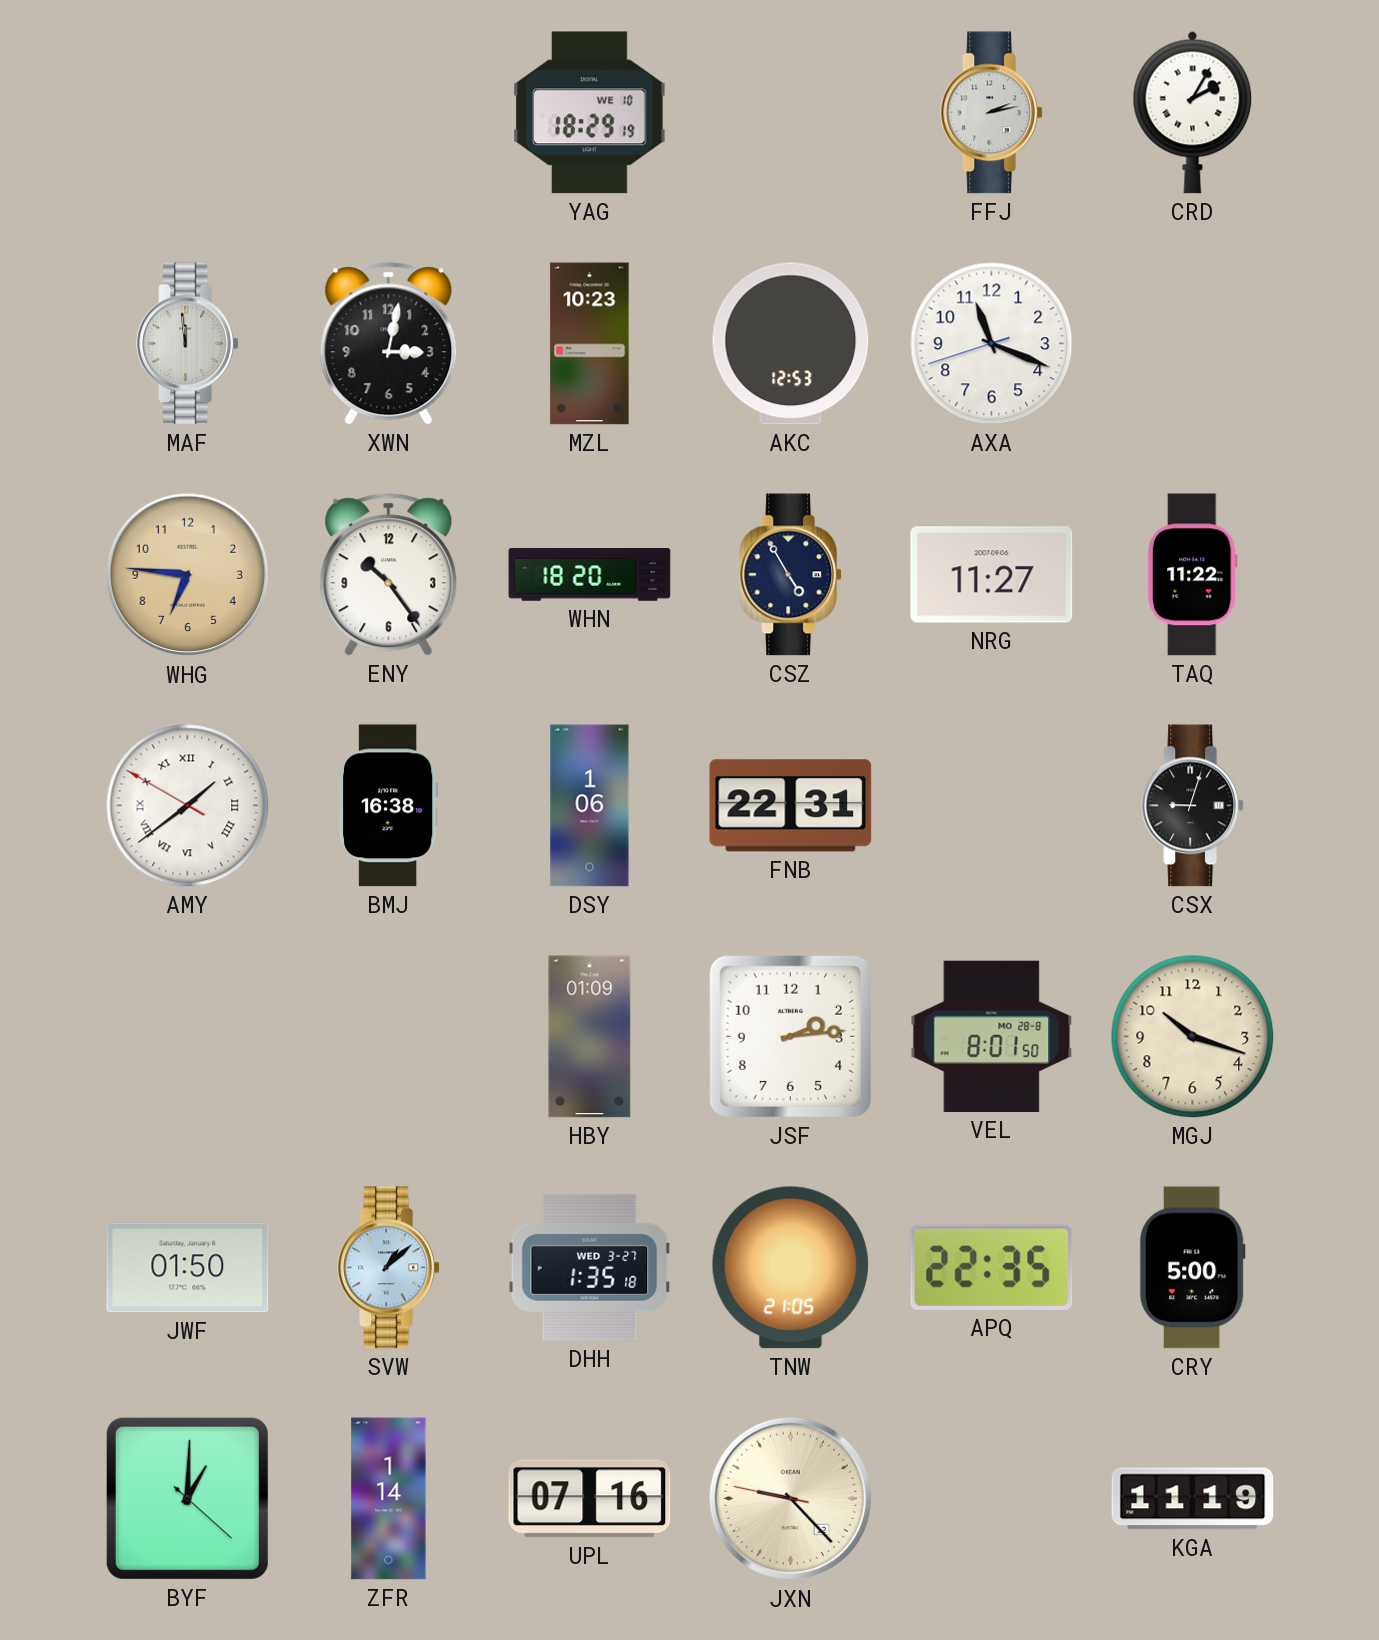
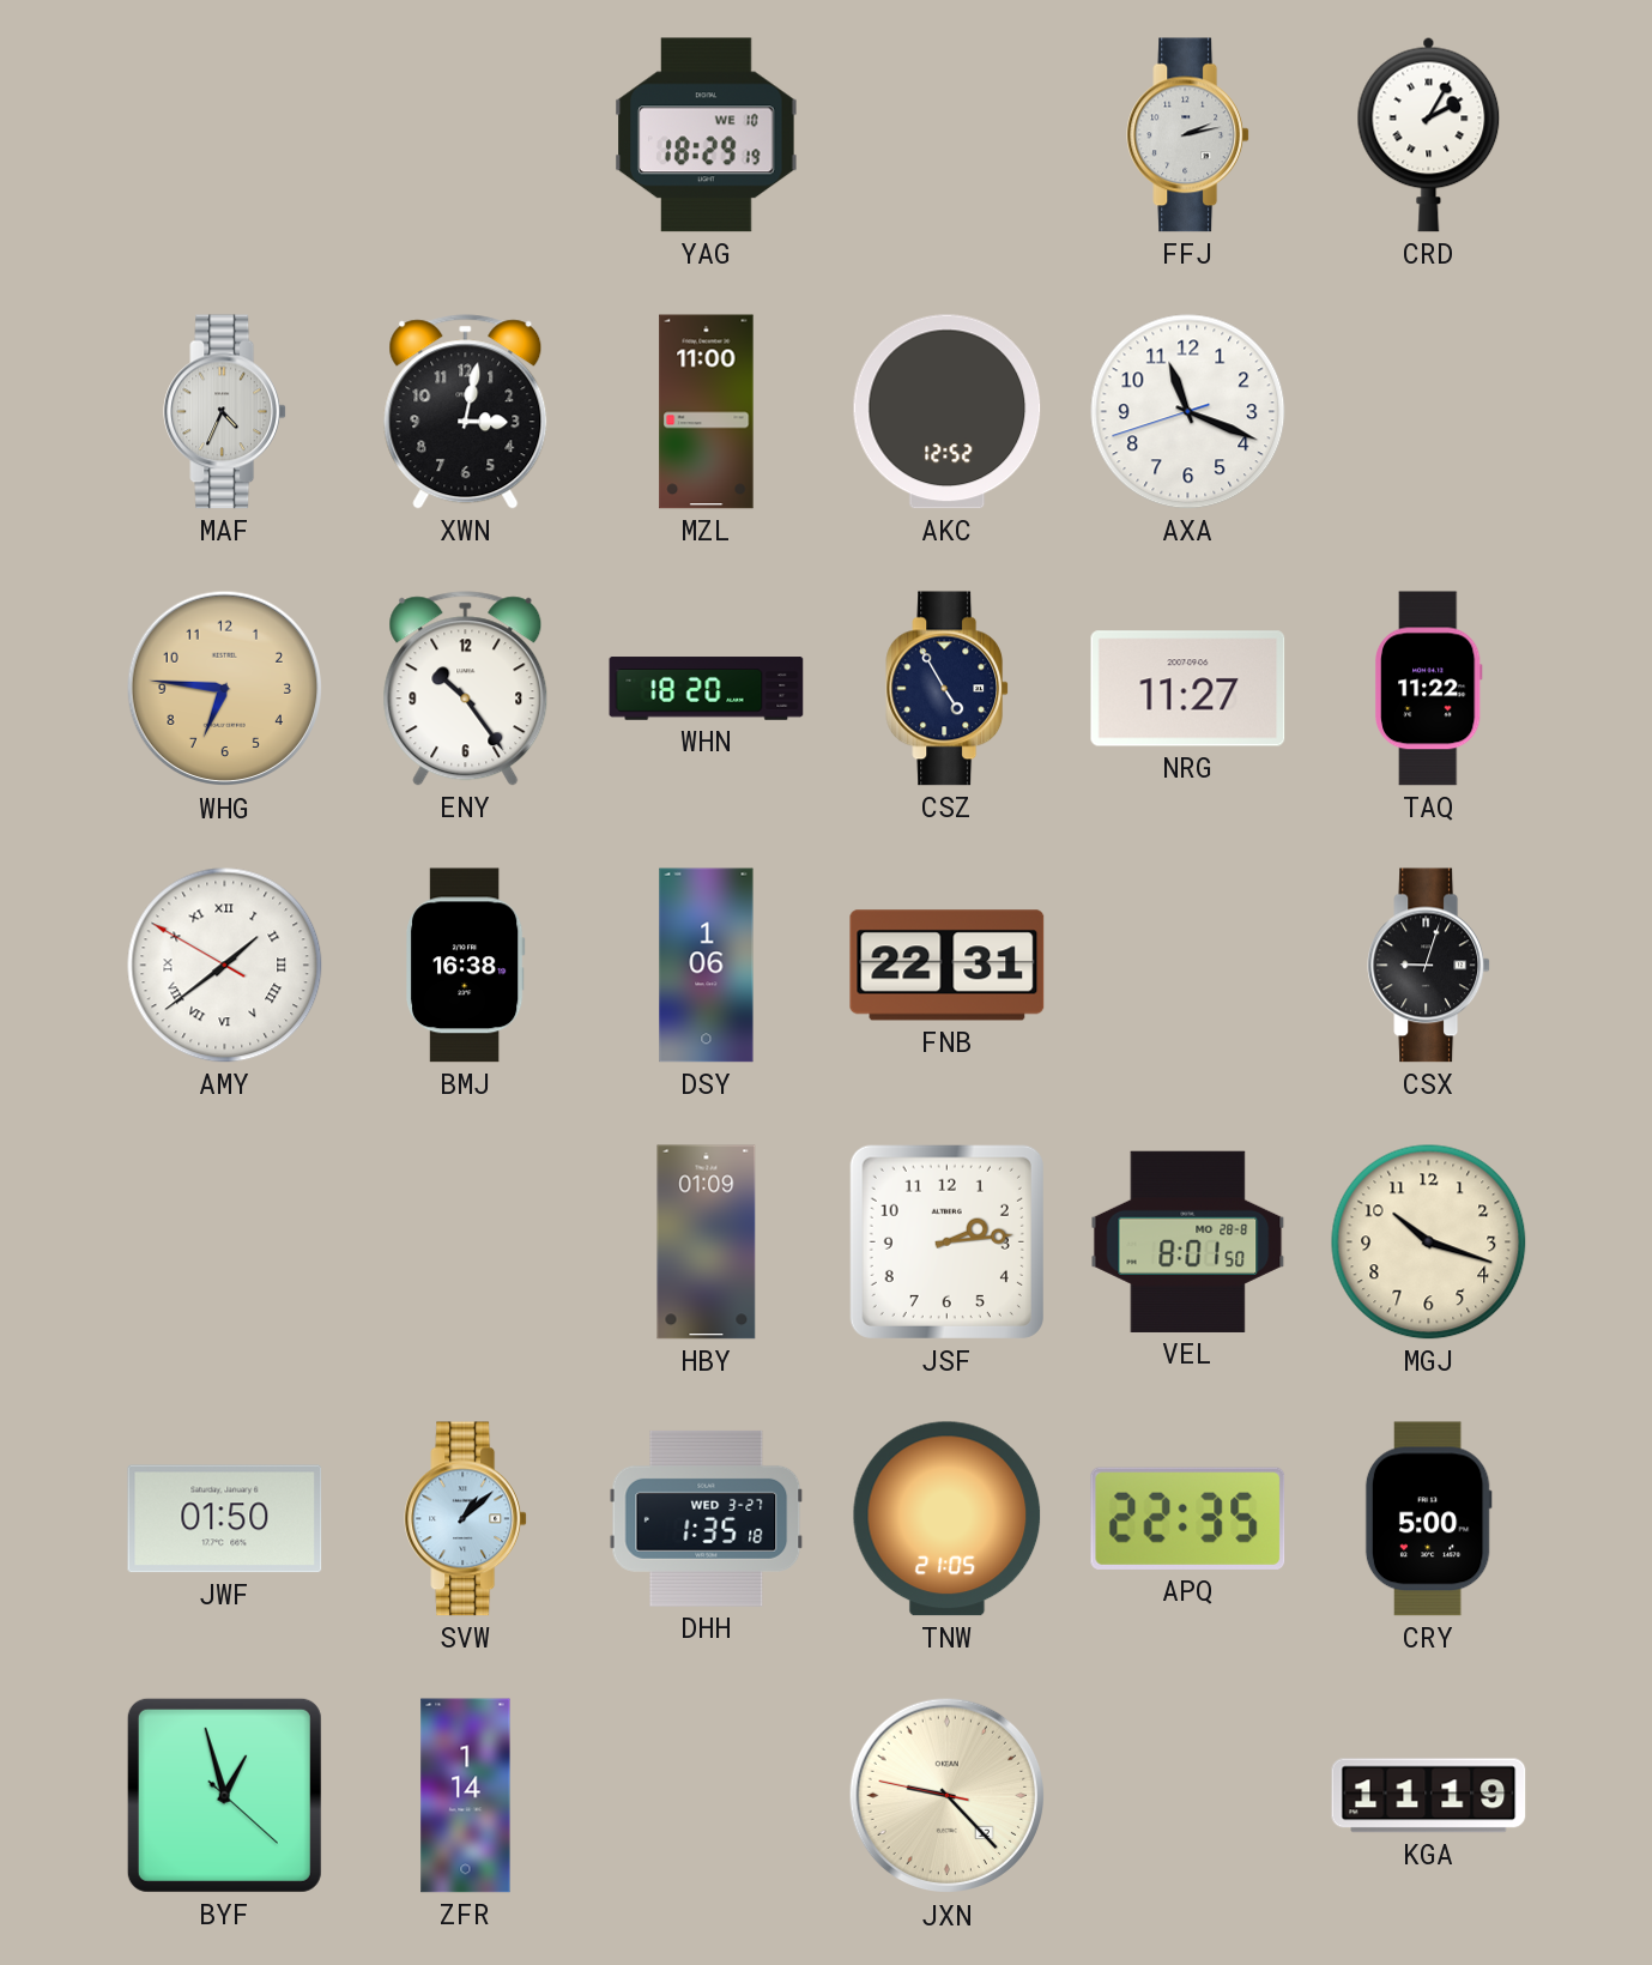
MAF: 11:59 -> 4:34
MZL: 10:23 -> 11:00
AKC: 12:53 -> 12:52
BYF: 1:00 -> 12:57
UPL: 07:16 -> none
